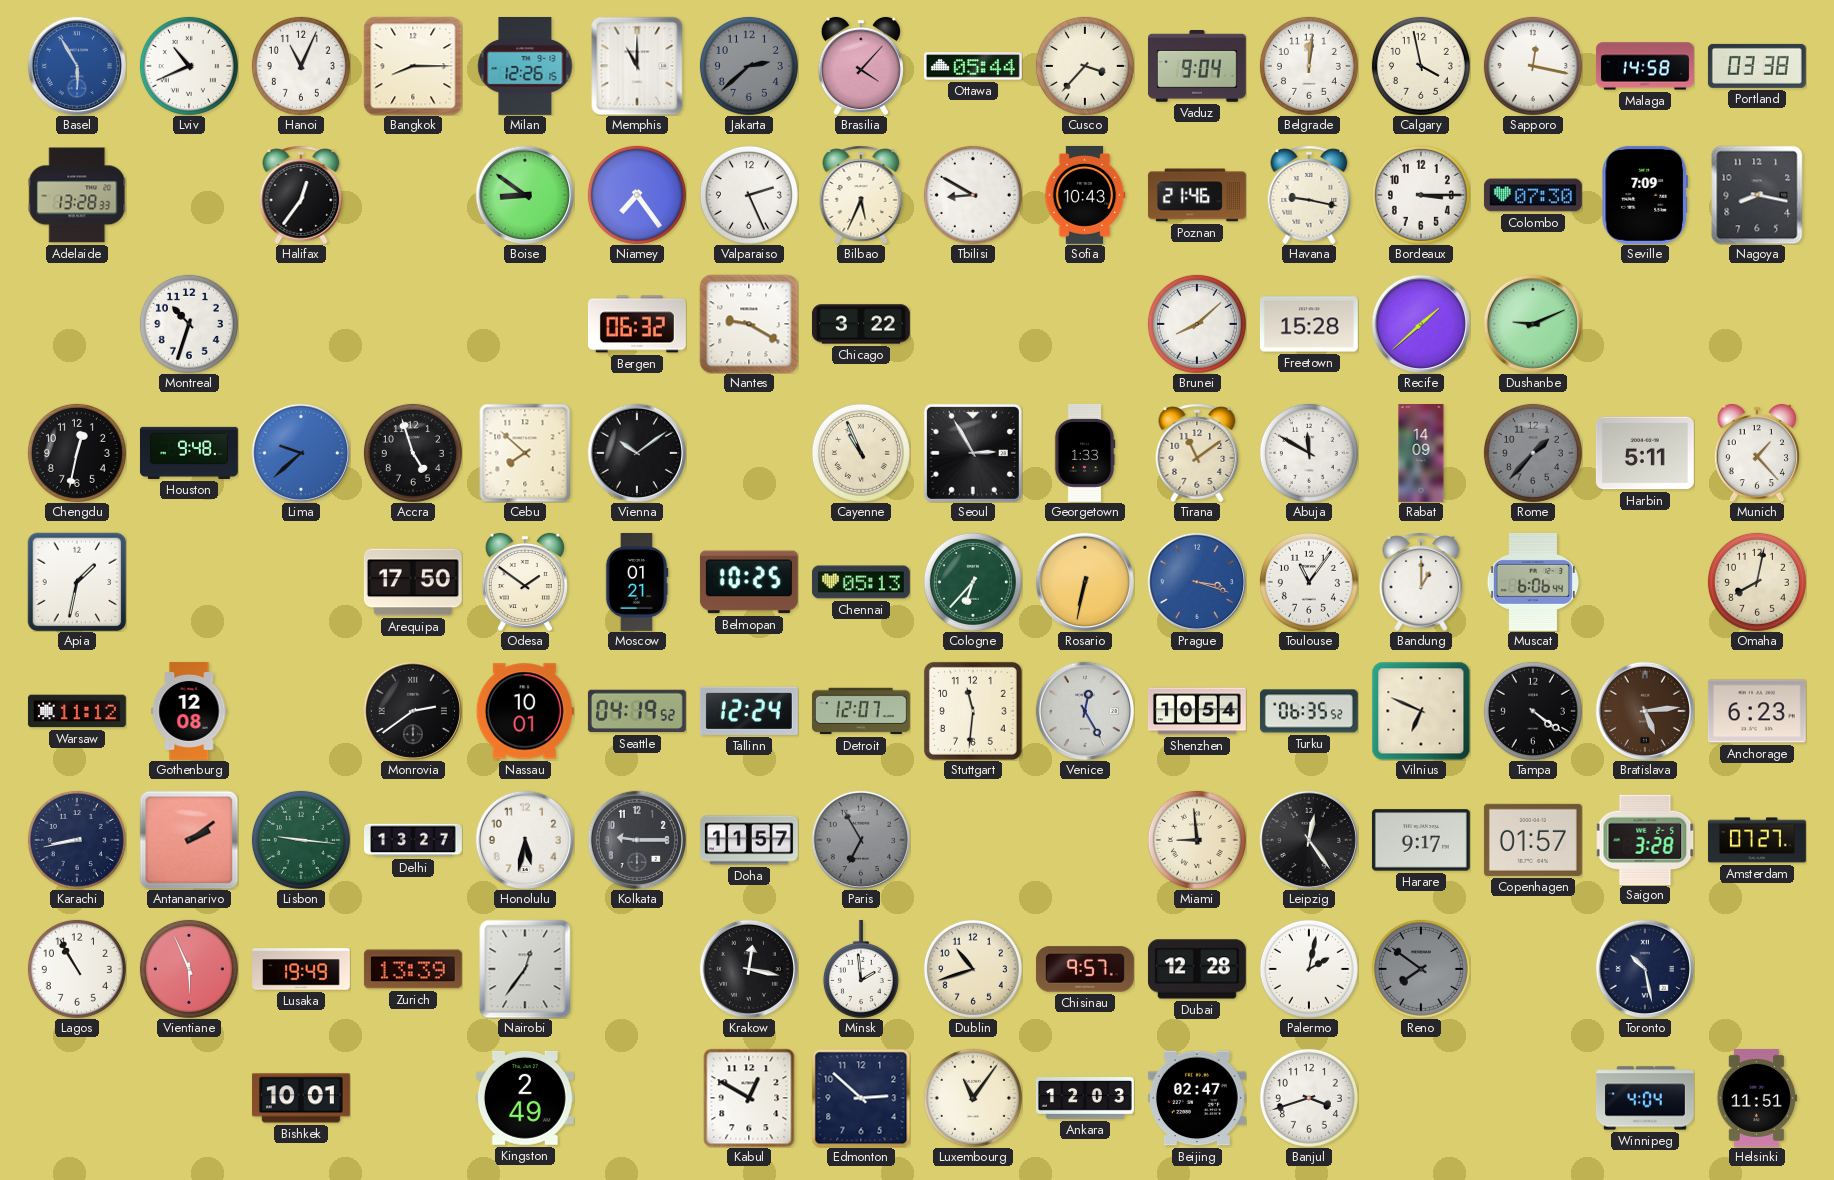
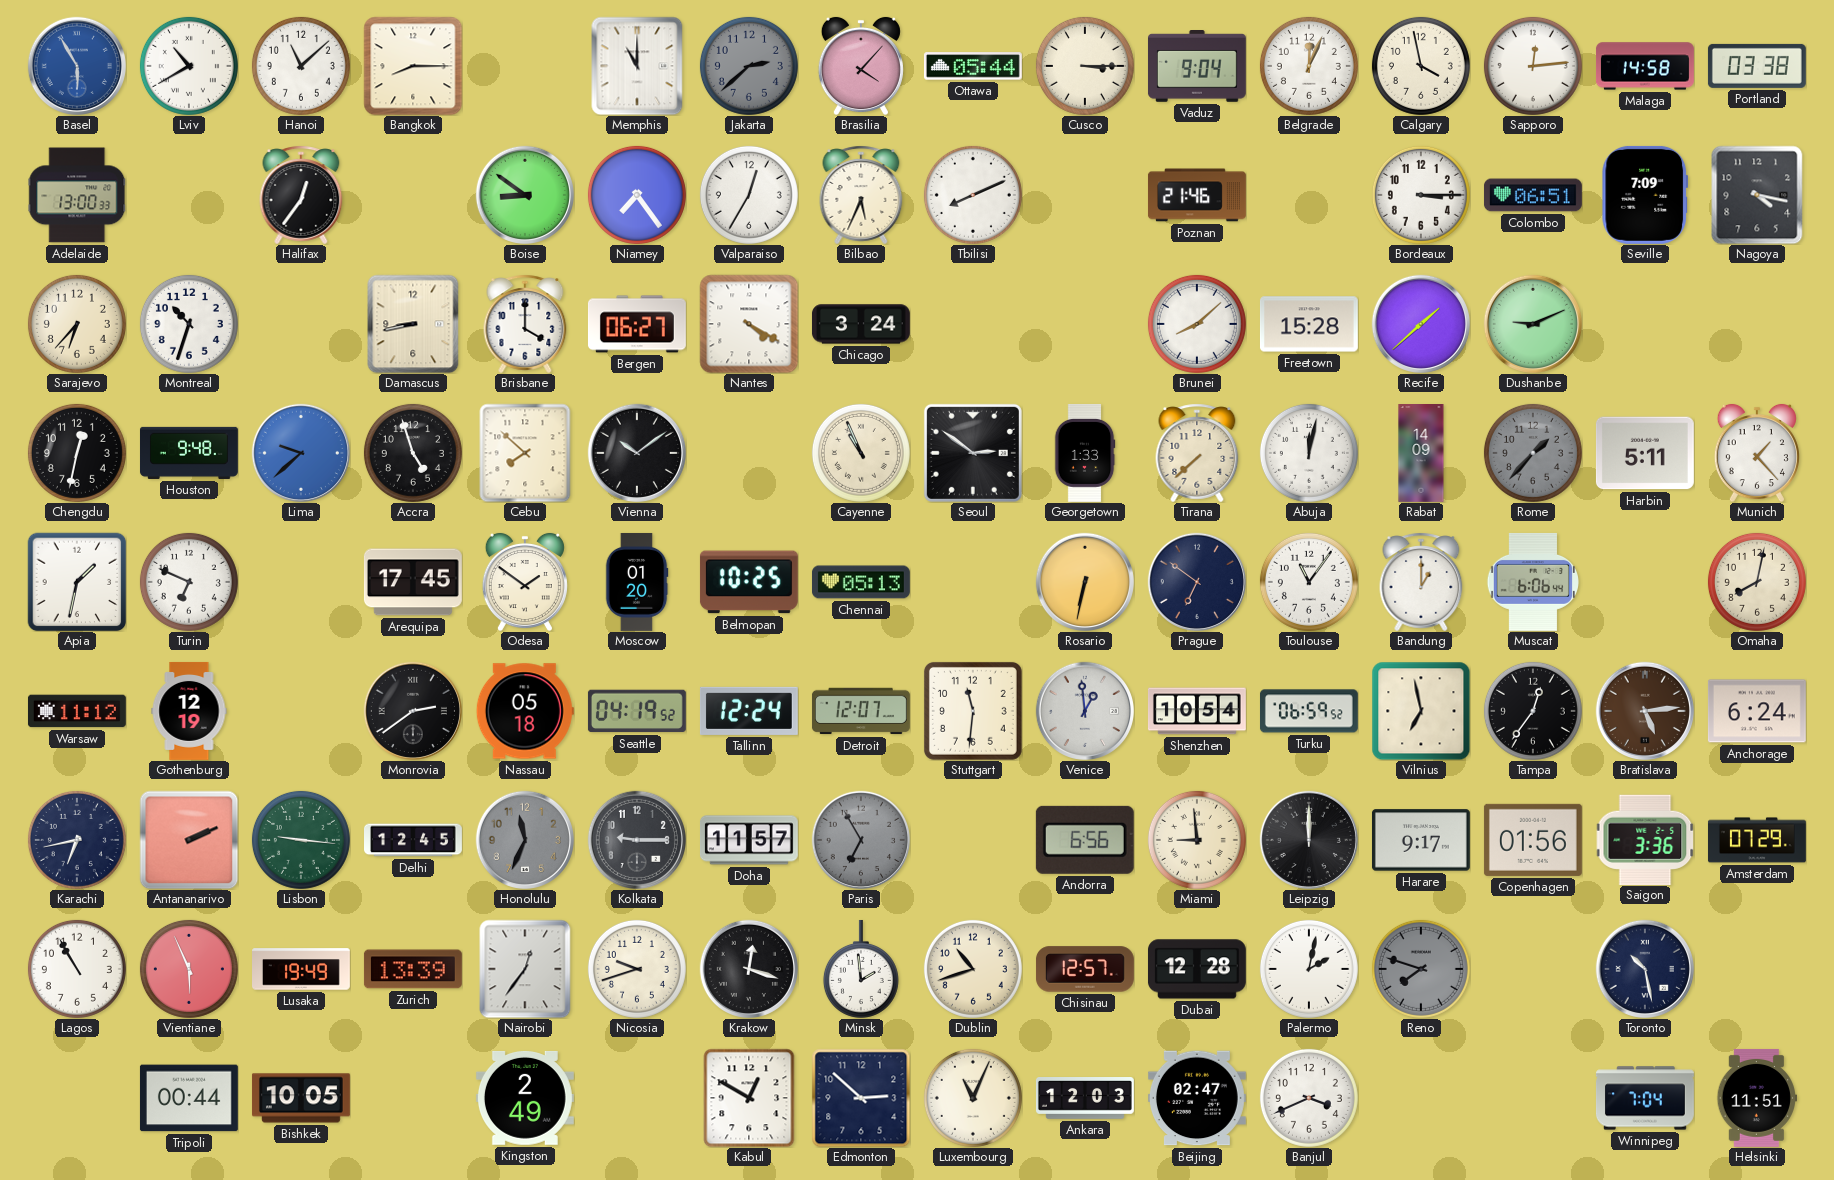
Lviv: 10:41 -> 10:40
Hanoi: 11:04 -> 11:08
Milan: 12:26 -> none
Cusco: 3:37 -> 3:15
Belgrade: 12:01 -> 12:04
Sapporo: 12:17 -> 12:14
Adelaide: 13:28 -> 13:00
Valparaiso: 2:26 -> 12:35
Tbilisi: 8:50 -> 8:11
Sofia: 10:43 -> none
Havana: 9:17 -> none
Colombo: 07:30 -> 06:51
Nagoya: 8:17 -> 4:17
Sarajevo: none -> 6:37
Damascus: none -> 8:43
Brisbane: none -> 4:00
Bergen: 06:32 -> 06:27
Nantes: 9:20 -> 4:20
Chicago: 3:22 -> 3:24
Seoul: 2:55 -> 2:51
Tirana: 11:09 -> 7:38
Abuja: 11:50 -> 12:02
Turin: none -> 6:49
Arequipa: 17:50 -> 17:45
Moscow: 01:21 -> 01:20
Cologne: 6:37 -> none
Prague: 3:18 -> 6:51
Prague dial: blue -> navy
Gothenburg: 12:08 -> 12:19
Nassau: 10:01 -> 05:18
Venice: 12:25 -> 12:59
Turku: 06:35 -> 06:59
Vilnius: 6:49 -> 6:58
Tampa: 4:21 -> 12:36
Anchorage: 6:23 -> 6:24
Karachi: 8:43 -> 6:43
Antananarivo: 2:09 -> 2:11
Delhi: 13:27 -> 12:45
Honolulu: 5:32 -> 11:34
Honolulu dial: white -> grey
Andorra: none -> 6:56
Leipzig: 12:24 -> 12:00
Copenhagen: 01:57 -> 01:56
Saigon: 3:28 -> 3:36
Amsterdam: 07:27 -> 07:29
Nicosia: none -> 9:42
Krakow: 12:17 -> 12:18
Chisinau: 9:57 -> 12:57
Reno: 7:51 -> 7:48
Tripoli: none -> 00:44
Bishkek: 10:01 -> 10:05
Luxembourg: 11:06 -> 11:04
Banjul: 3:42 -> 3:41
Winnipeg: 4:04 -> 7:04
